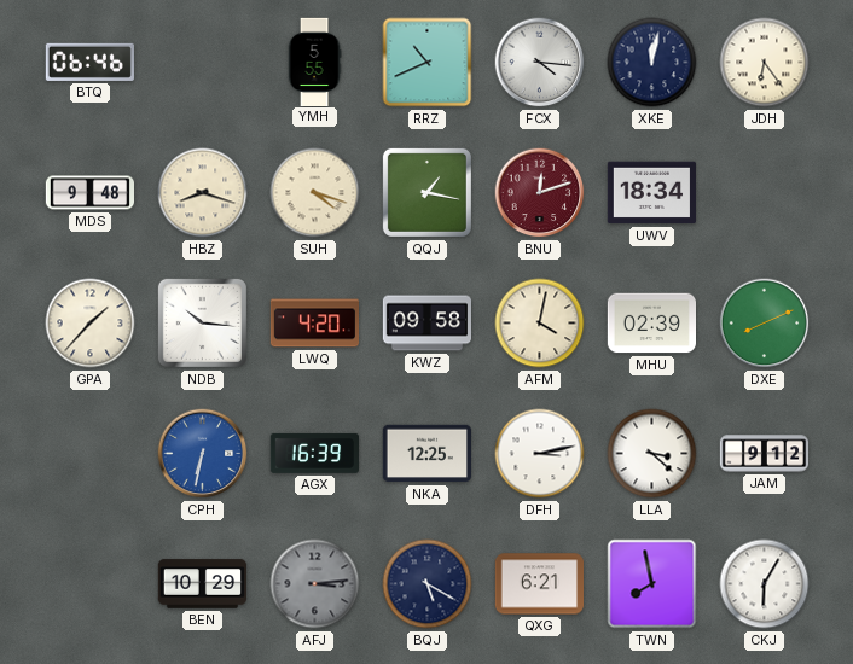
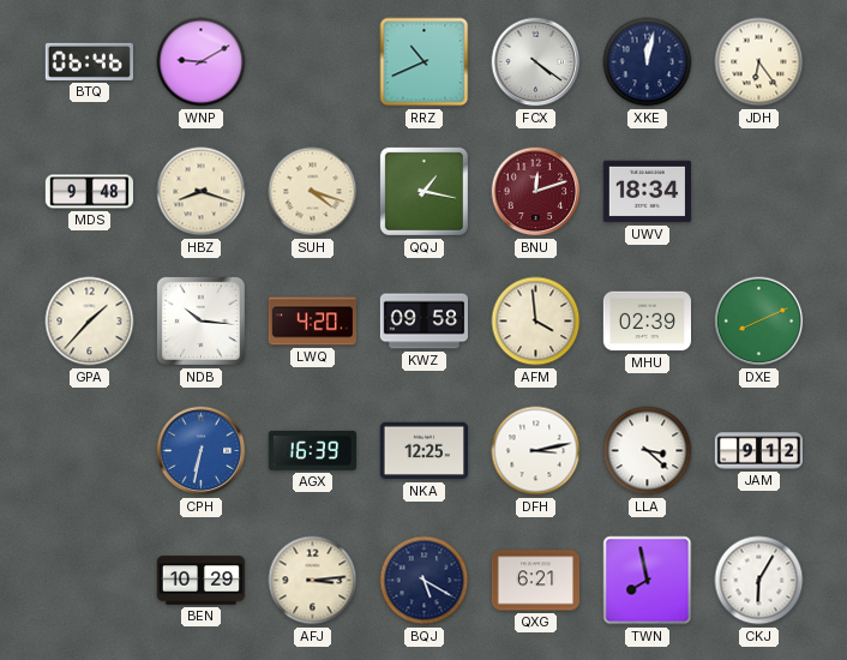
WNP: none -> 9:10
YMH: 5:55 -> none
FCX: 4:16 -> 4:21
AFM: 4:02 -> 3:59
AFJ dial: grey -> cream
